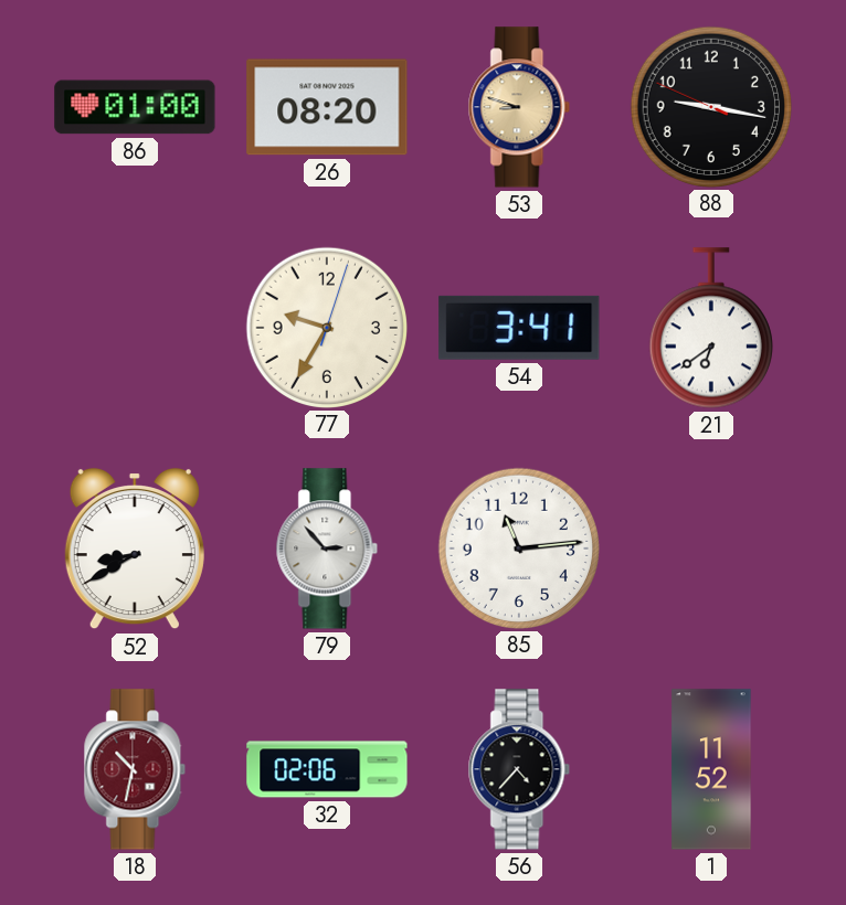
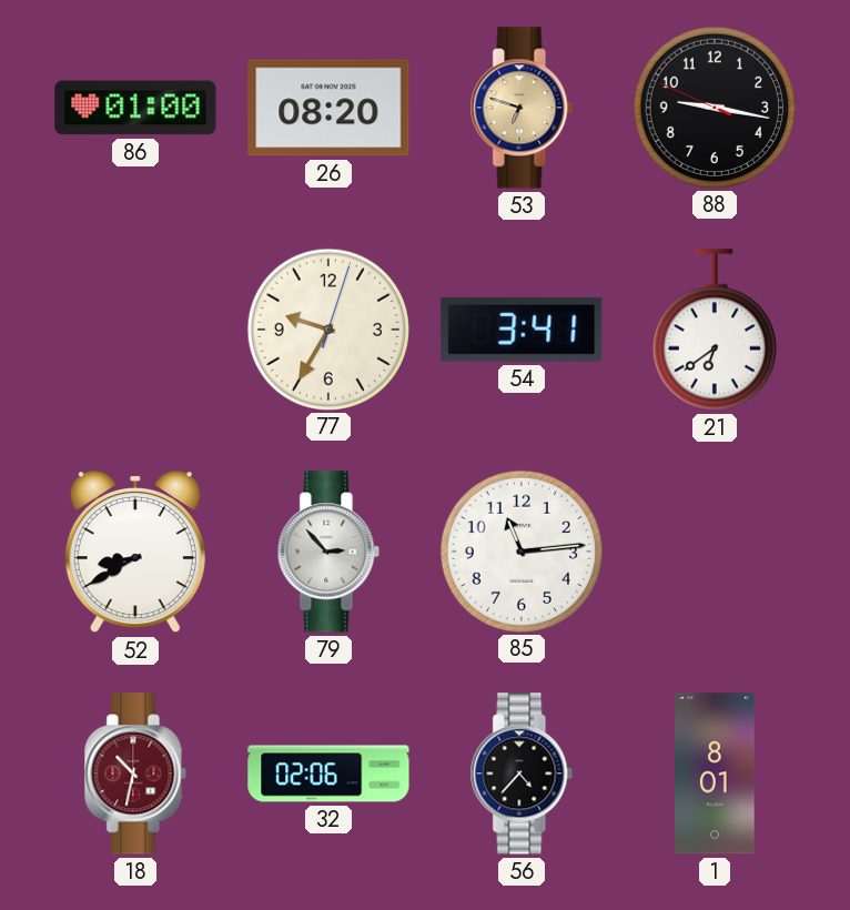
53: 8:48 -> 6:48
1: 11:52 -> 8:01
